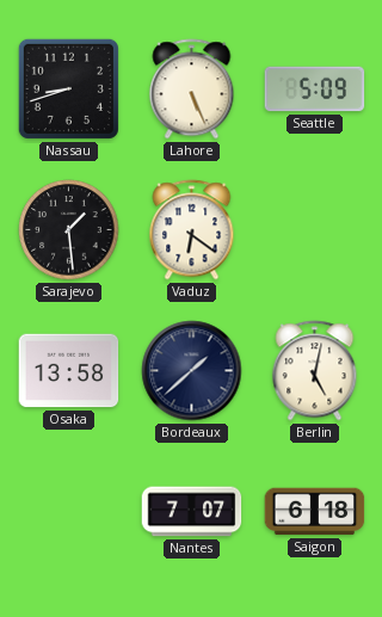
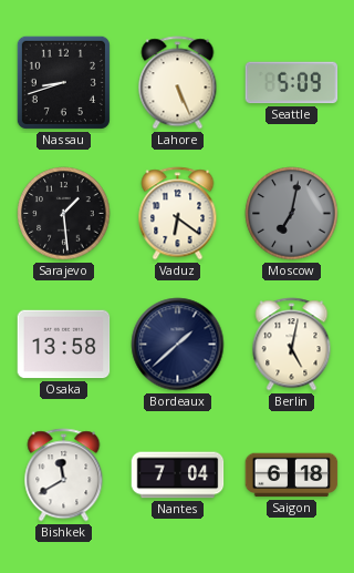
Moscow: none -> 7:02
Bishkek: none -> 11:40
Nantes: 7:07 -> 7:04
